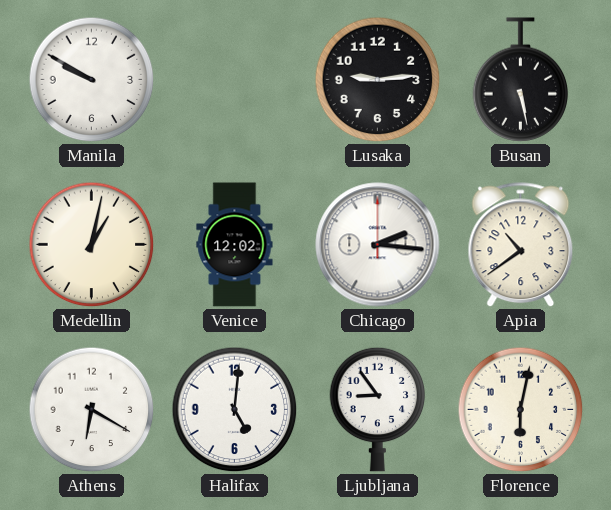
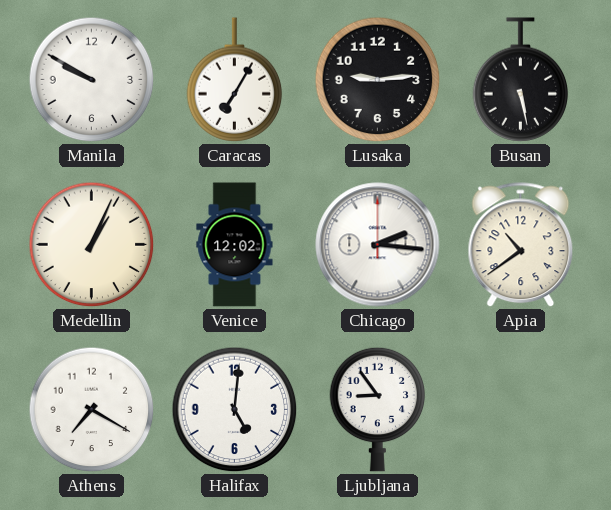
Caracas: none -> 7:05
Medellin: 1:02 -> 1:04
Athens: 6:20 -> 7:20
Florence: 6:02 -> none
